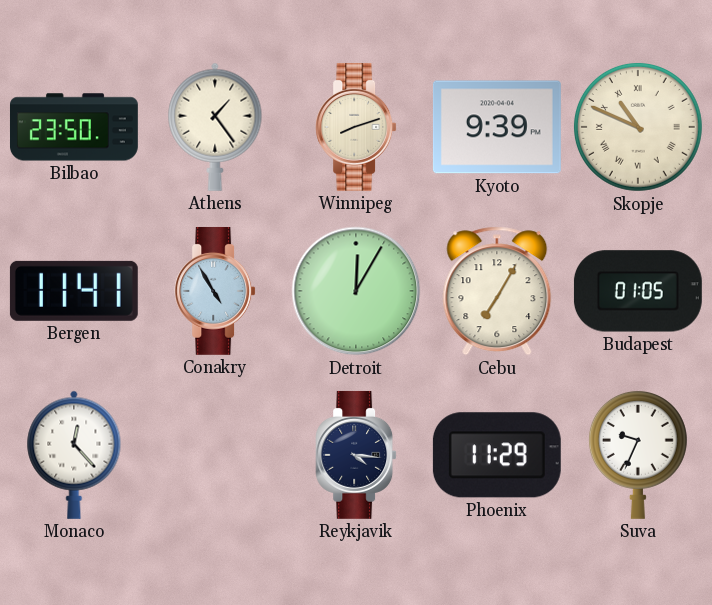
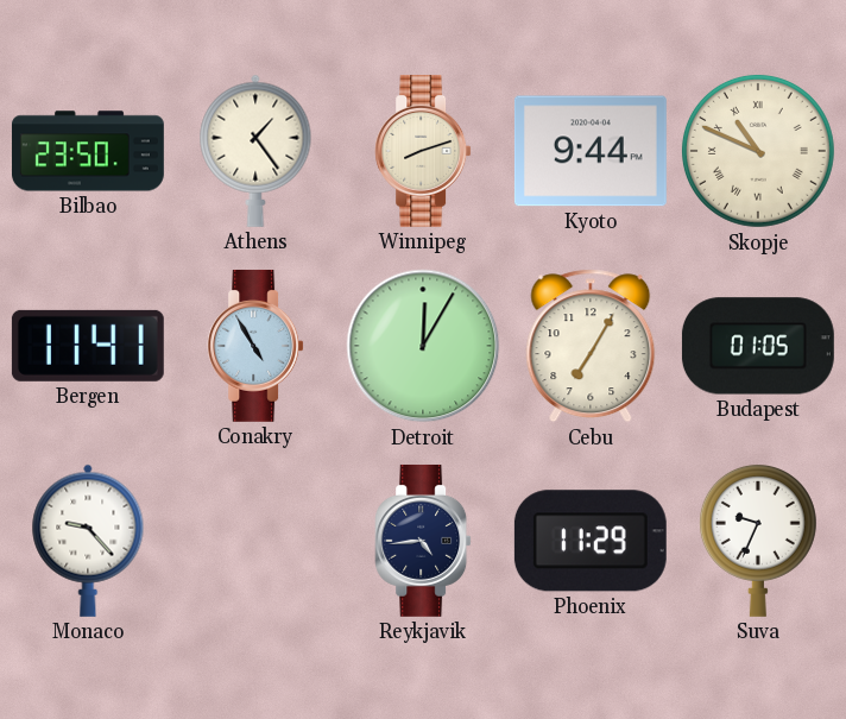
Kyoto: 9:39 -> 9:44
Monaco: 12:23 -> 9:23
Reykjavik: 4:16 -> 4:44
